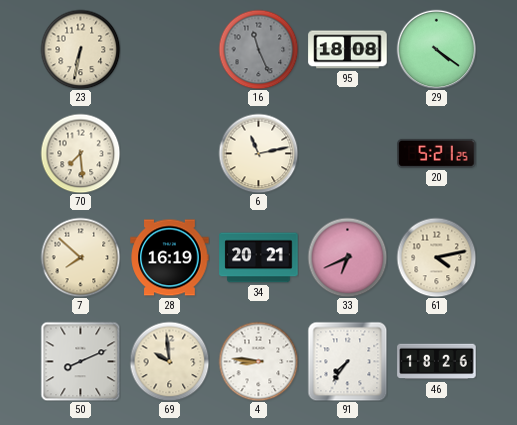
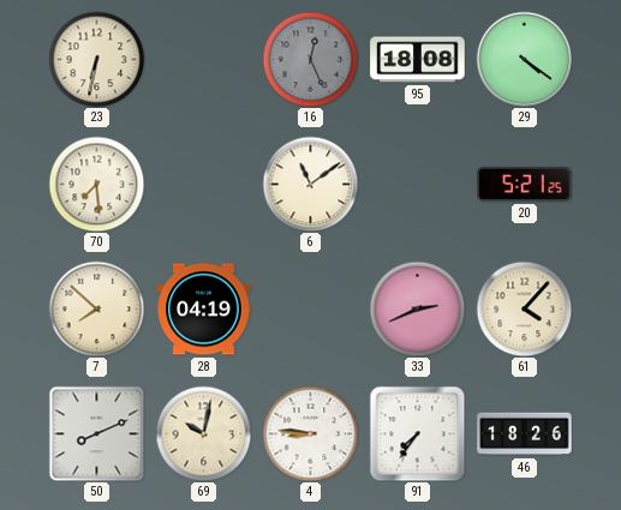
16: 11:26 -> 12:26
6: 11:13 -> 11:09
28: 16:19 -> 04:19
34: 20:21 -> none
33: 6:41 -> 2:41
61: 4:13 -> 4:07
69: 9:59 -> 10:02
